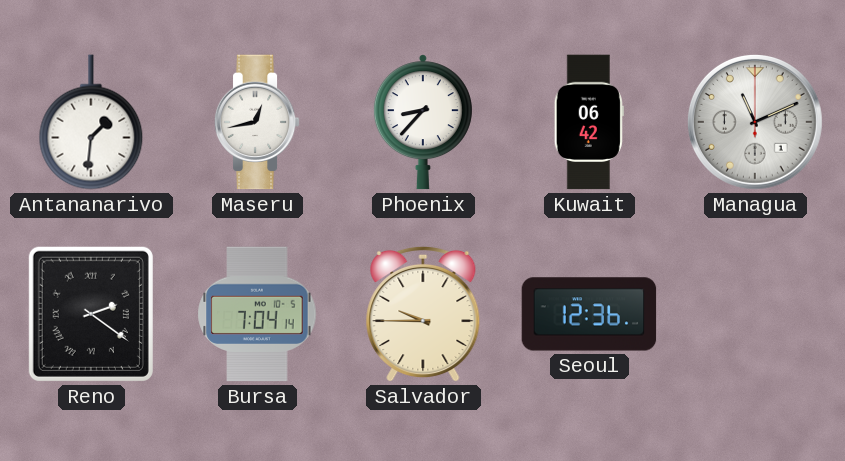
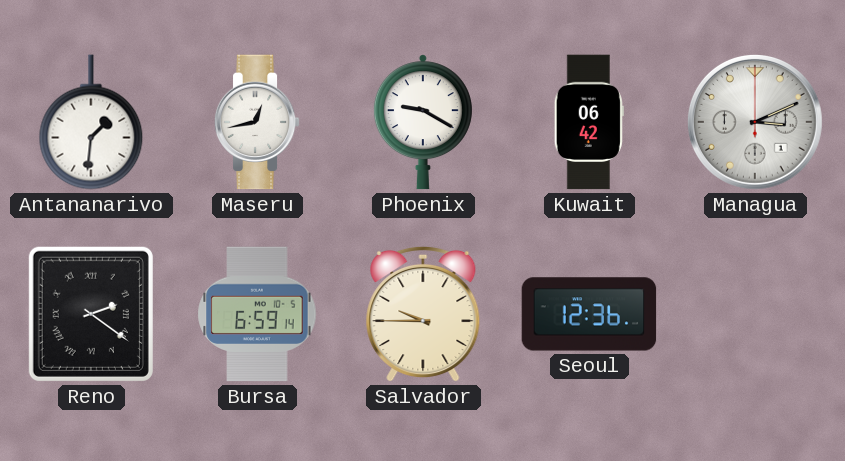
Phoenix: 8:37 -> 9:20
Managua: 11:11 -> 3:11
Bursa: 7:04 -> 6:59
